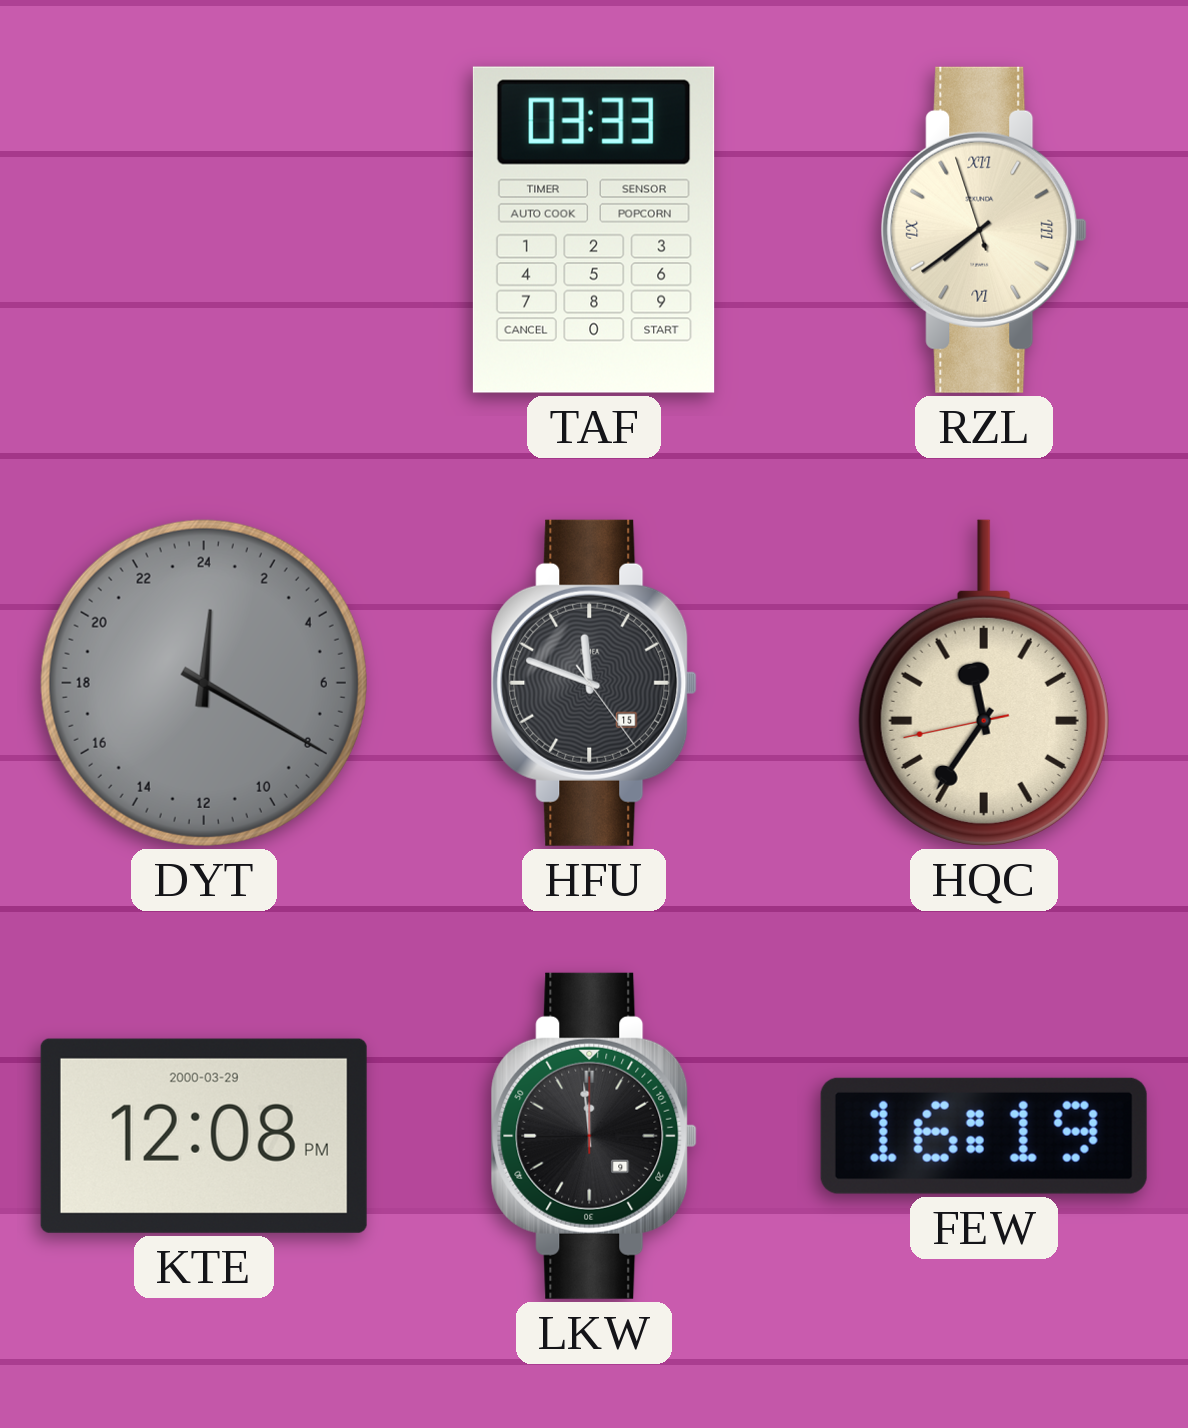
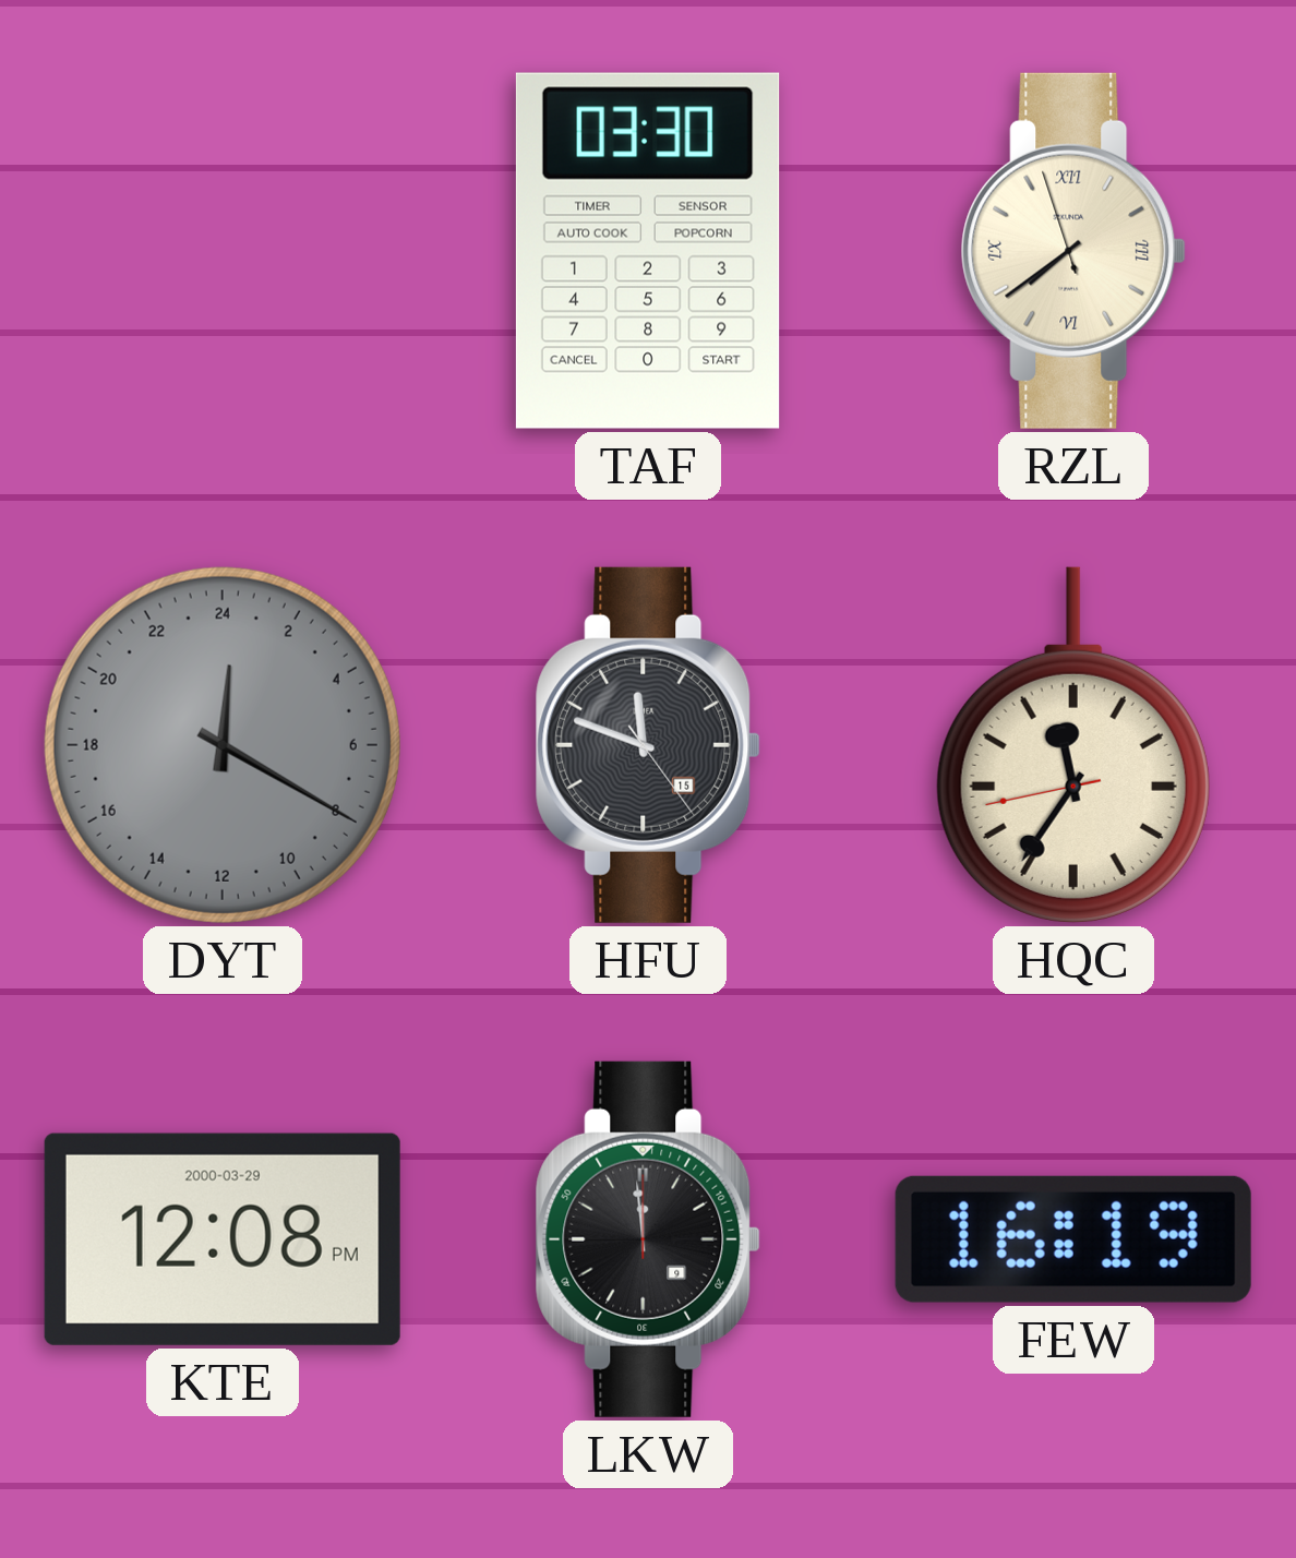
TAF: 03:33 -> 03:30
